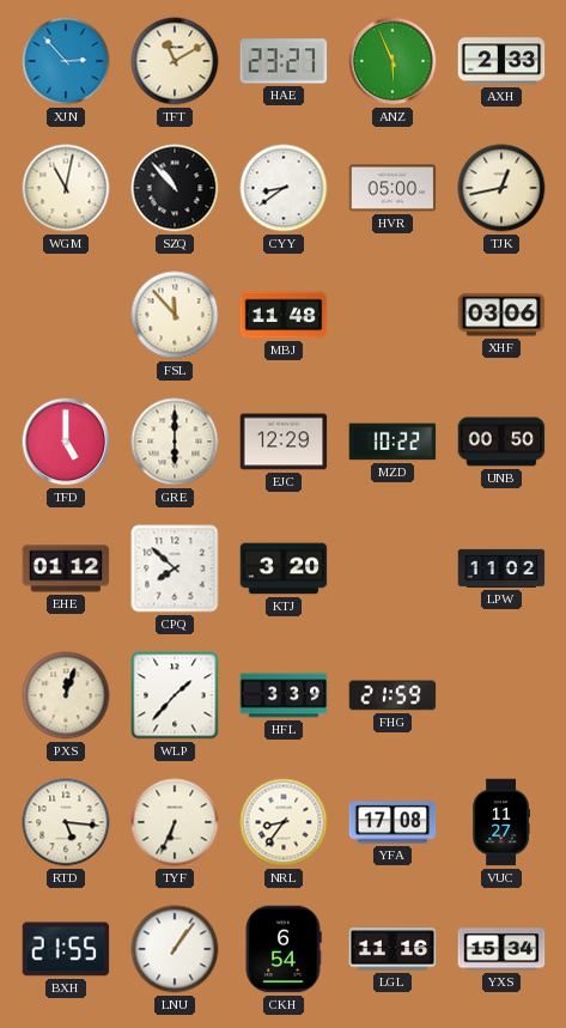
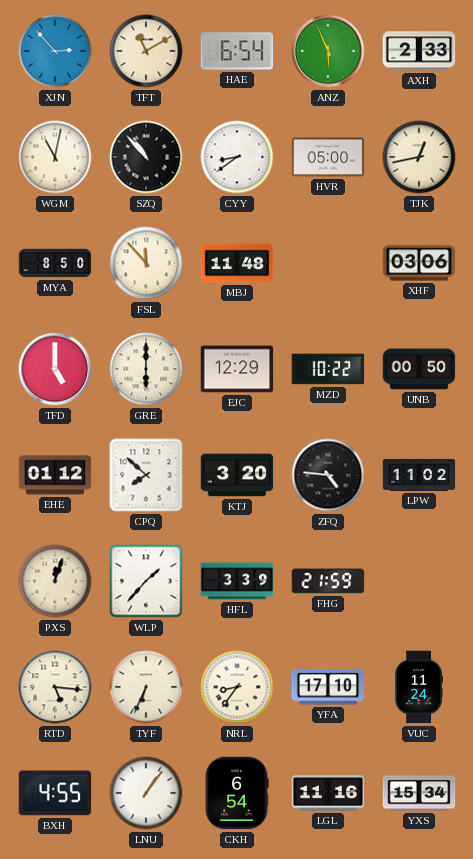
HAE: 23:27 -> 6:54
MYA: none -> 8:50
ZFQ: none -> 4:46
YFA: 17:08 -> 17:10
VUC: 11:27 -> 11:24
BXH: 21:55 -> 4:55
